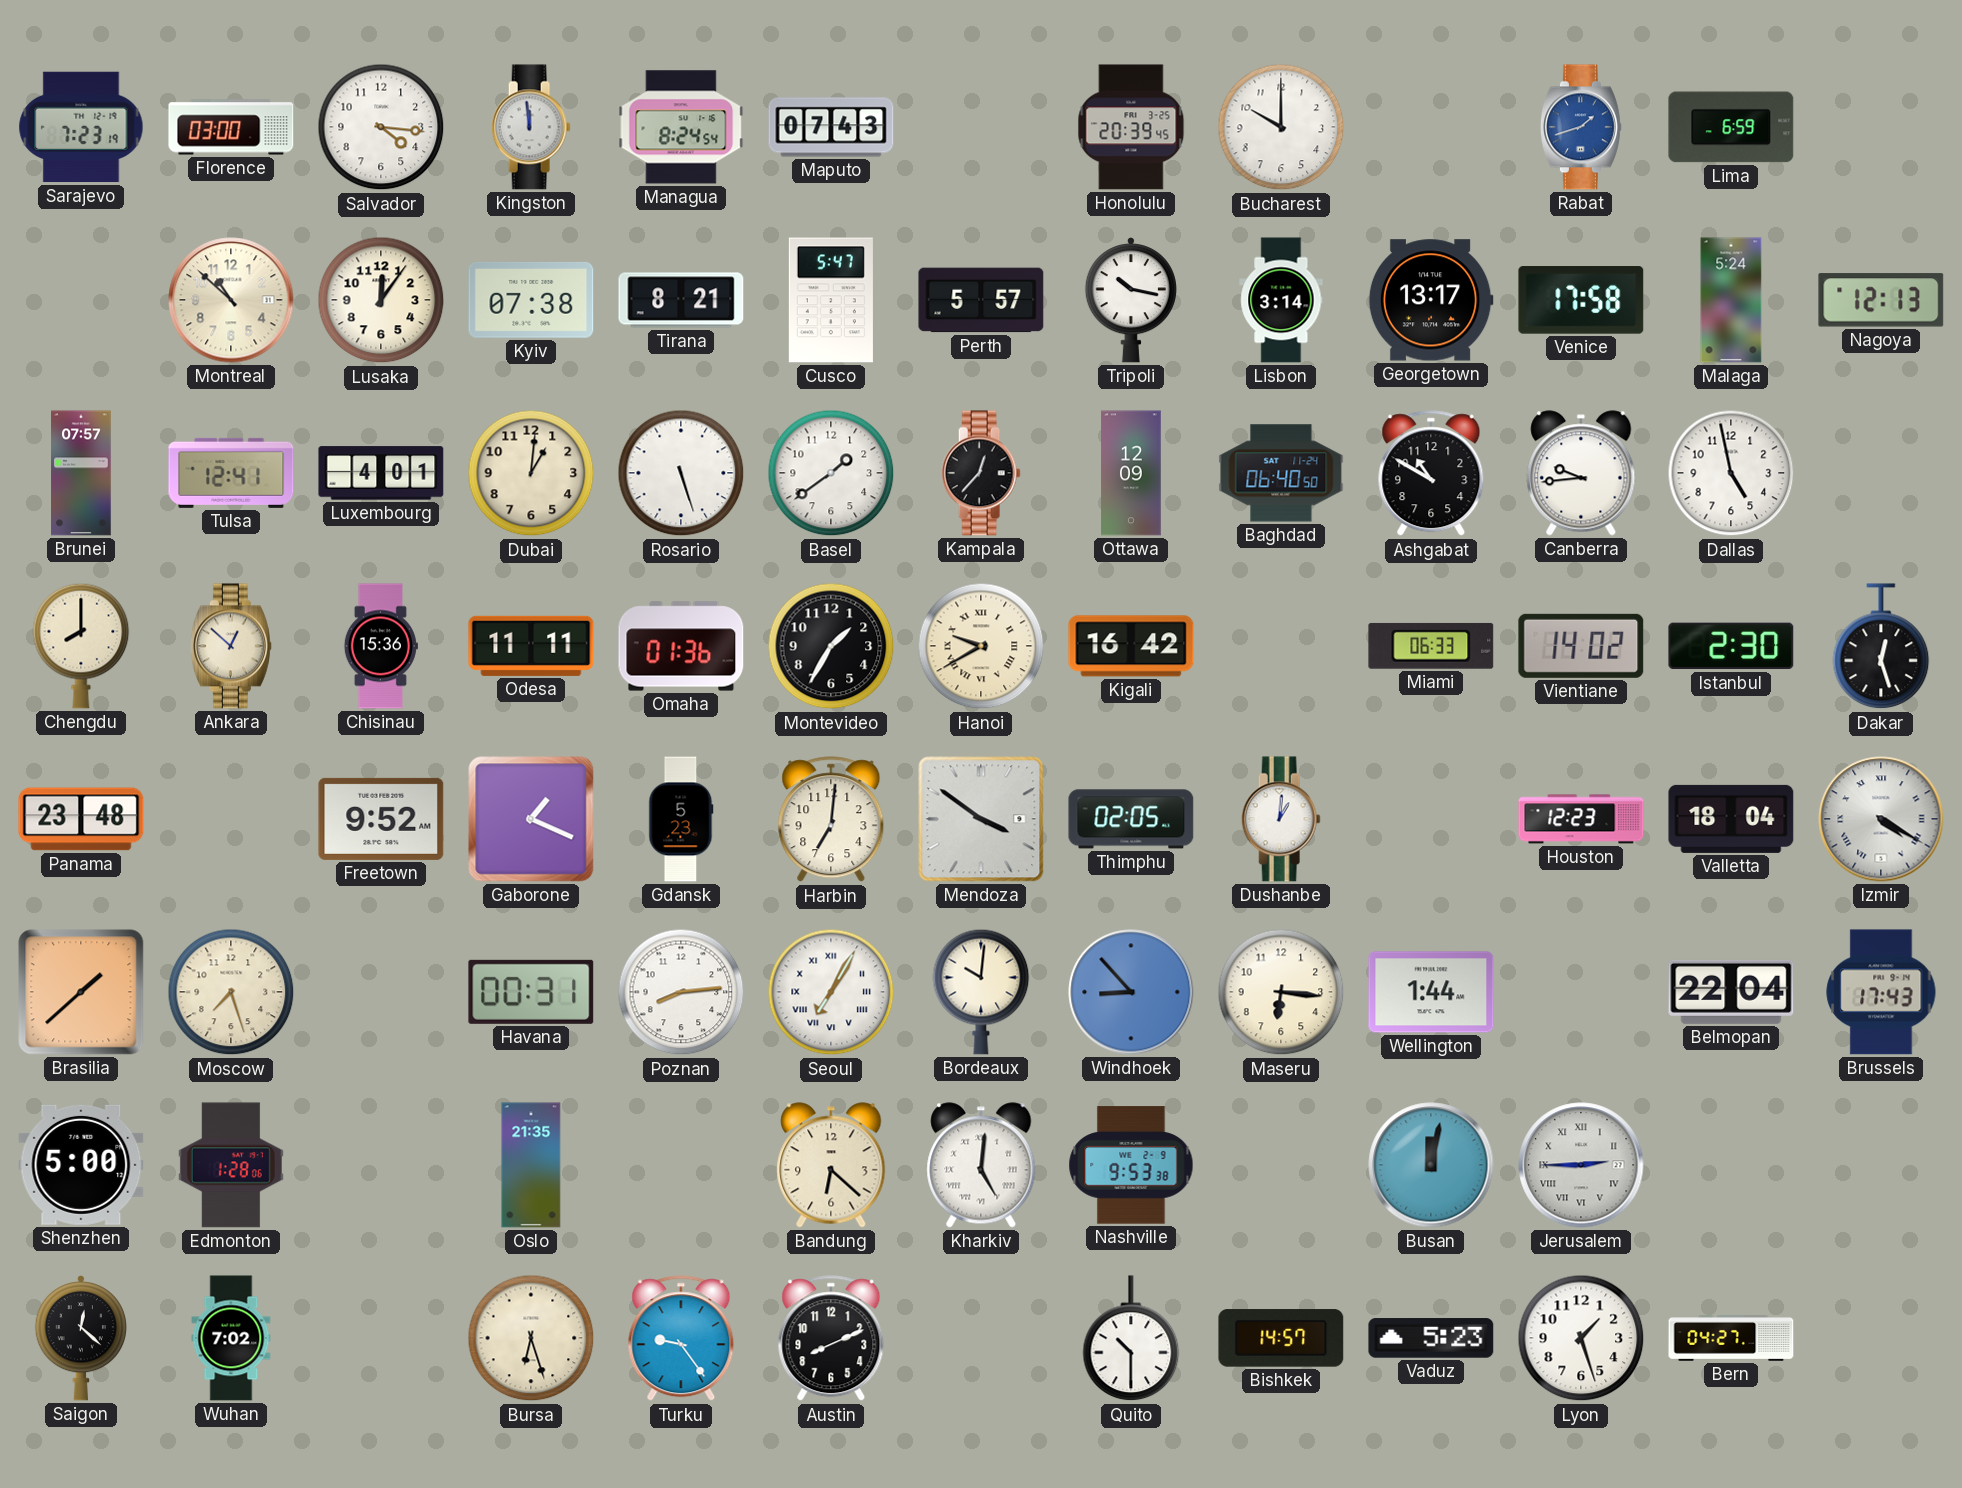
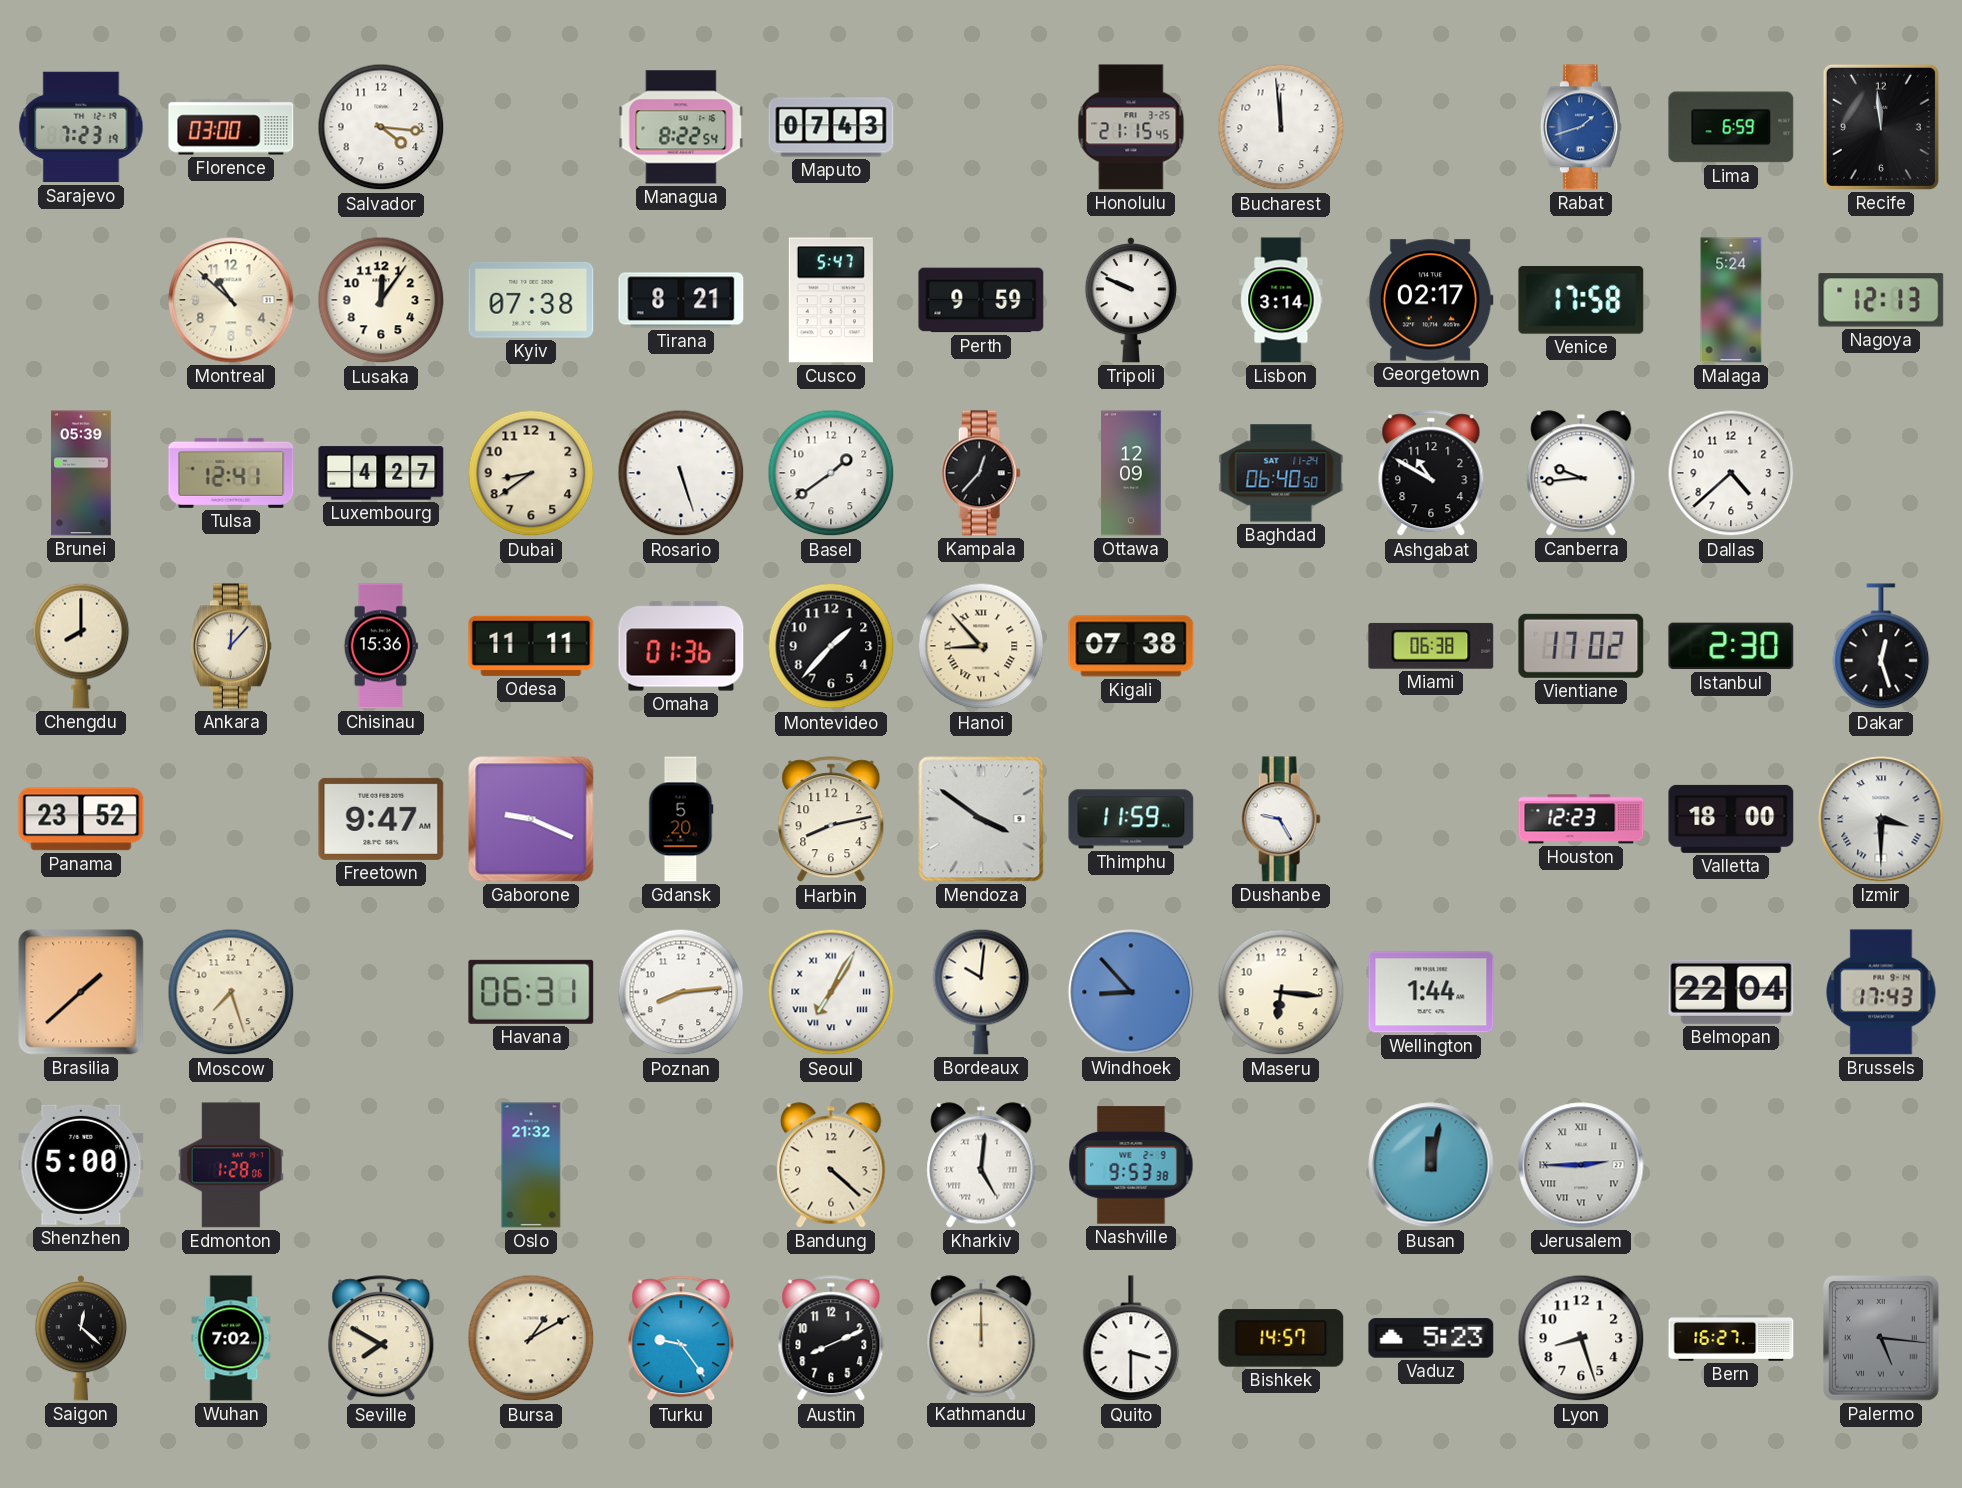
Kingston: 11:59 -> none
Managua: 8:24 -> 8:22
Honolulu: 20:39 -> 21:15
Bucharest: 10:00 -> 11:59
Recife: none -> 11:59
Perth: 5:57 -> 9:59
Tripoli: 10:17 -> 9:49
Georgetown: 13:17 -> 02:17
Brunei: 07:57 -> 05:39
Luxembourg: 4:01 -> 4:27
Dubai: 1:01 -> 8:39
Dallas: 4:58 -> 4:38
Ankara: 12:52 -> 12:07
Montevideo: 1:35 -> 1:37
Hanoi: 9:40 -> 8:53
Kigali: 16:42 -> 07:38
Miami: 06:33 -> 06:38
Vientiane: 14:02 -> 17:02
Panama: 23:48 -> 23:52
Freetown: 9:52 -> 9:47
Gaborone: 1:19 -> 9:19
Gdansk: 5:23 -> 5:20
Harbin: 7:01 -> 8:13
Thimphu: 02:05 -> 11:59
Dushanbe: 1:01 -> 9:25
Valletta: 18:04 -> 18:00
Izmir: 4:20 -> 3:30
Havana: 00:31 -> 06:31
Oslo: 21:35 -> 21:32
Bandung: 6:22 -> 4:22
Seville: none -> 7:50
Bursa: 6:27 -> 1:10
Kathmandu: none -> 12:00
Quito: 10:30 -> 3:30
Lyon: 1:27 -> 8:27
Bern: 04:27 -> 16:27
Palermo: none -> 5:16
